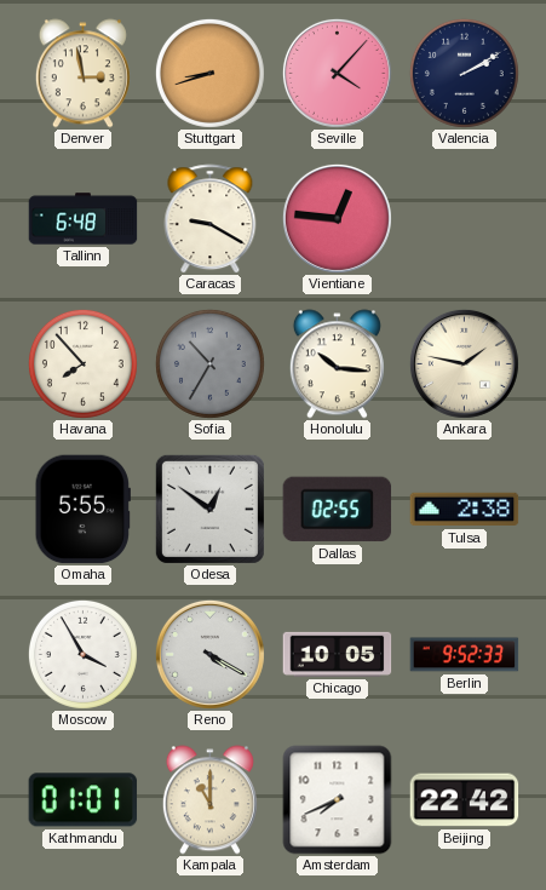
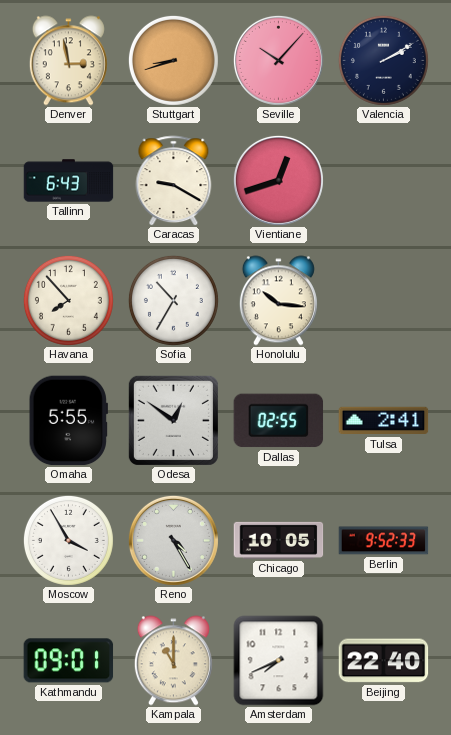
Seville: 4:07 -> 10:07
Tallinn: 6:48 -> 6:43
Vientiane: 12:46 -> 12:42
Sofia dial: grey -> white
Ankara: 1:47 -> none
Tulsa: 2:38 -> 2:41
Reno: 4:20 -> 4:25
Kathmandu: 01:01 -> 09:01
Beijing: 22:42 -> 22:40
